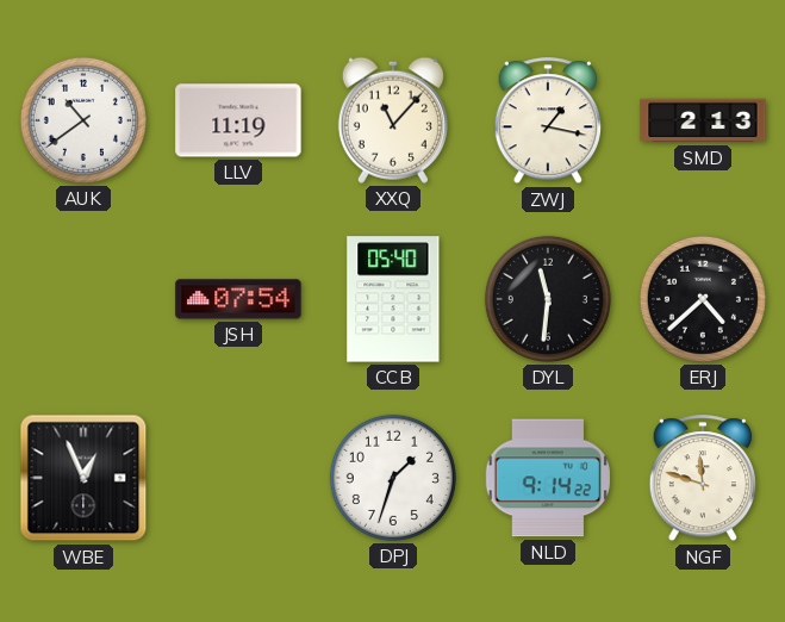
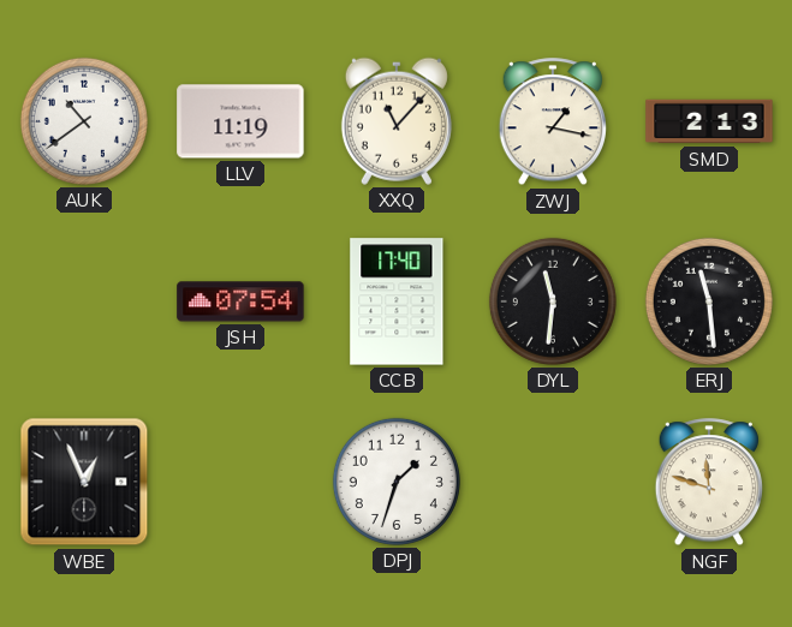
CCB: 05:40 -> 17:40
ERJ: 4:38 -> 11:29
NLD: 9:14 -> none
